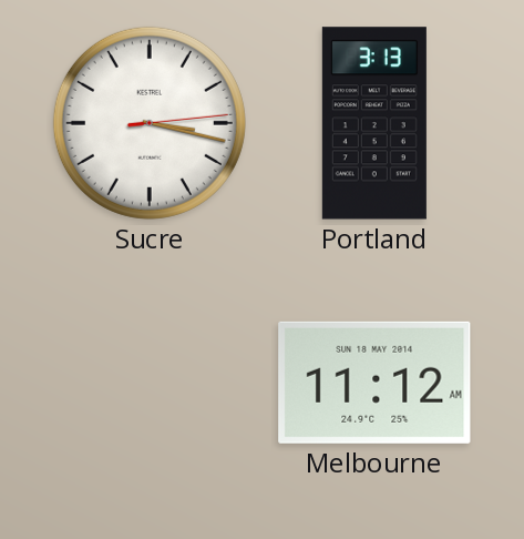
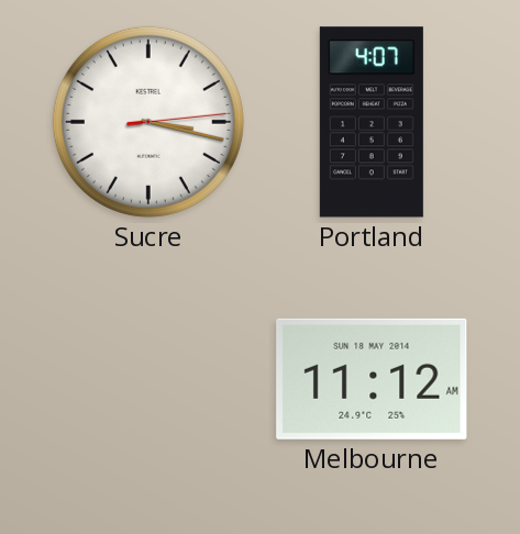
Portland: 3:13 -> 4:07
